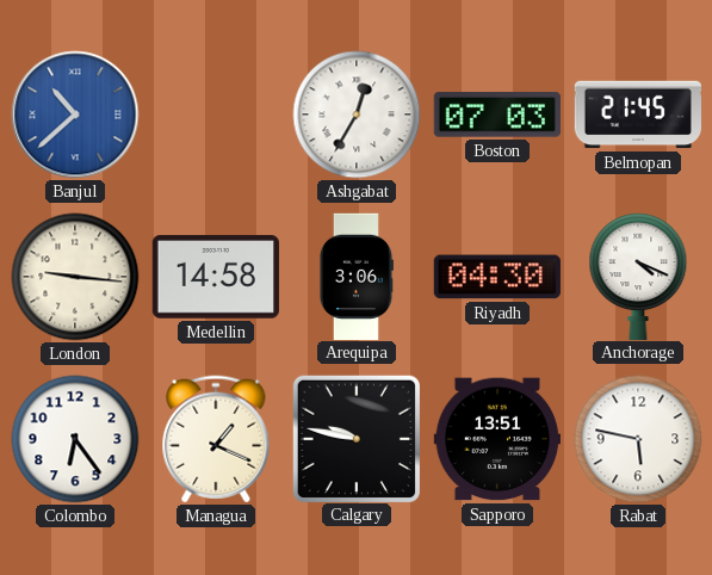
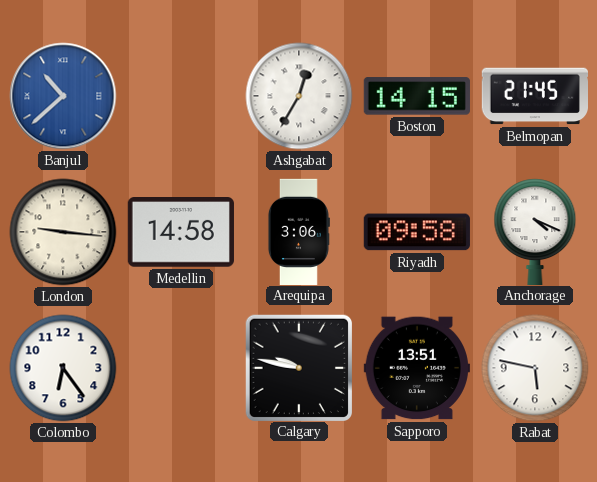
Boston: 07:03 -> 14:15
Riyadh: 04:30 -> 09:58
Managua: 1:19 -> none
